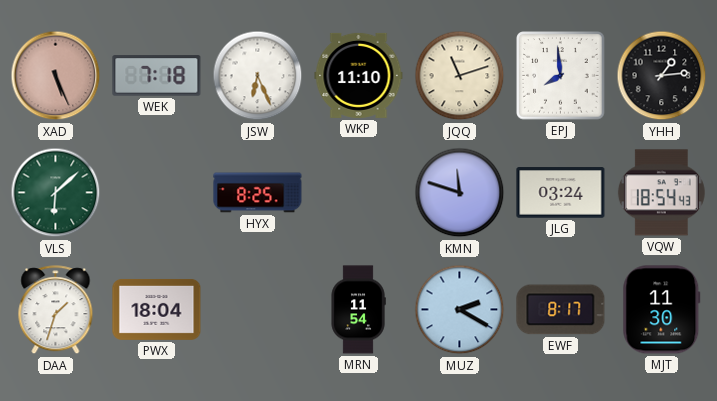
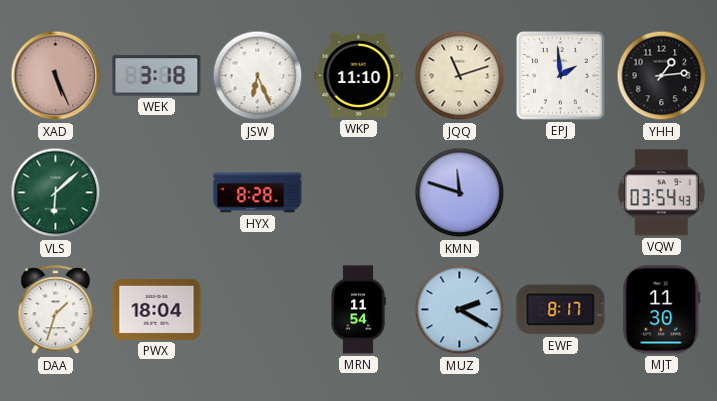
WEK: 7:18 -> 3:18
EPJ: 7:59 -> 1:59
HYX: 8:25 -> 8:28
JLG: 03:24 -> none
VQW: 18:54 -> 03:54
